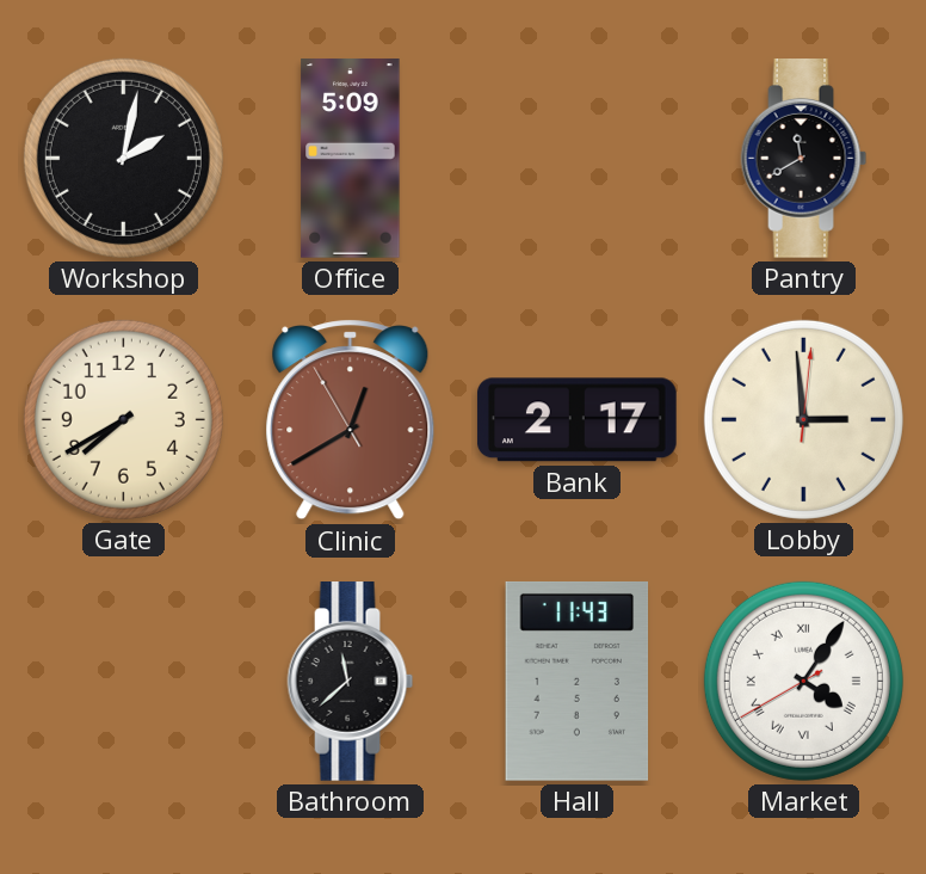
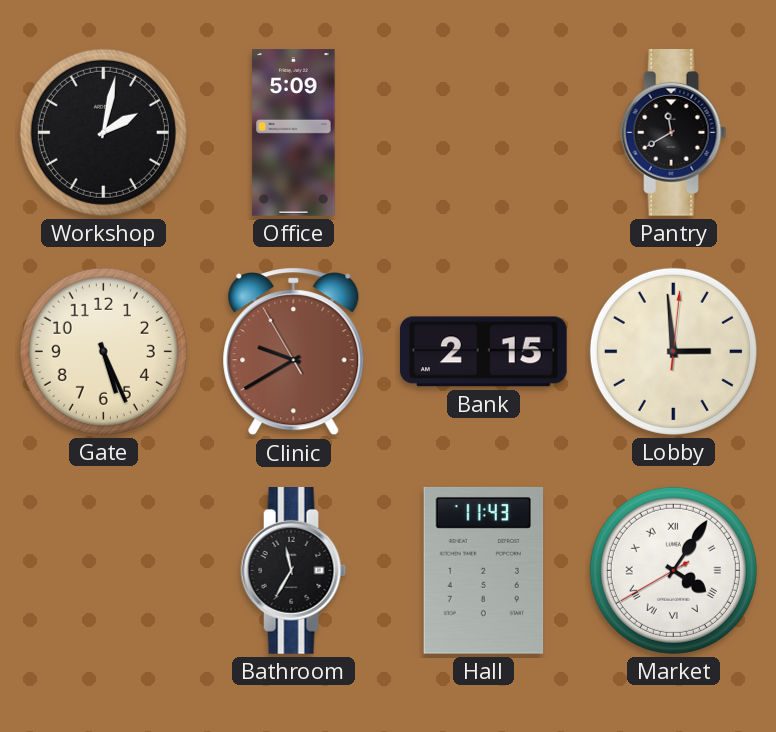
Gate: 7:40 -> 5:26
Clinic: 12:39 -> 9:39
Bank: 2:17 -> 2:15
Bathroom: 11:38 -> 11:35
